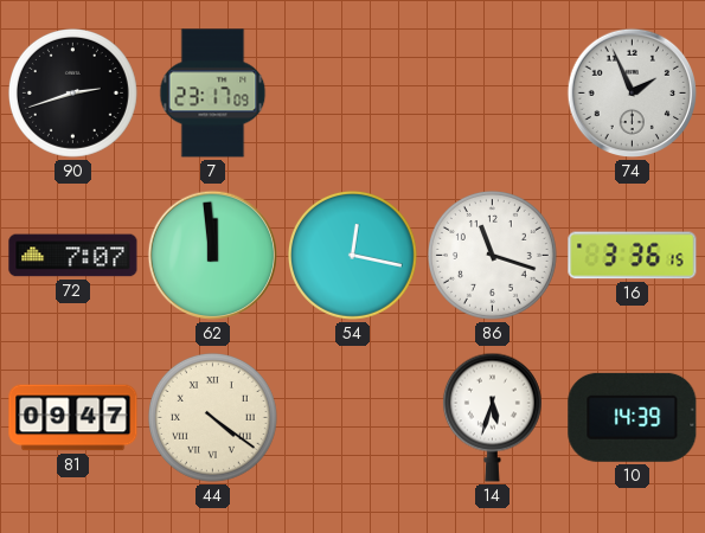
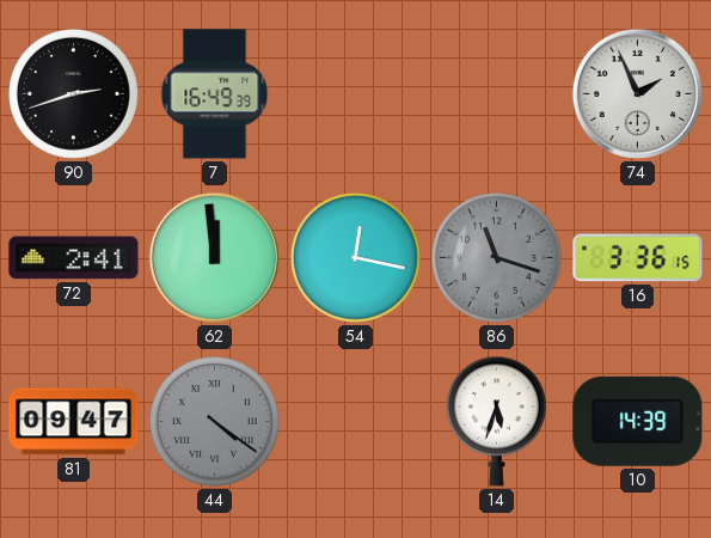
7: 23:17 -> 16:49
72: 7:07 -> 2:41
86 dial: white -> grey
44 dial: cream -> grey
